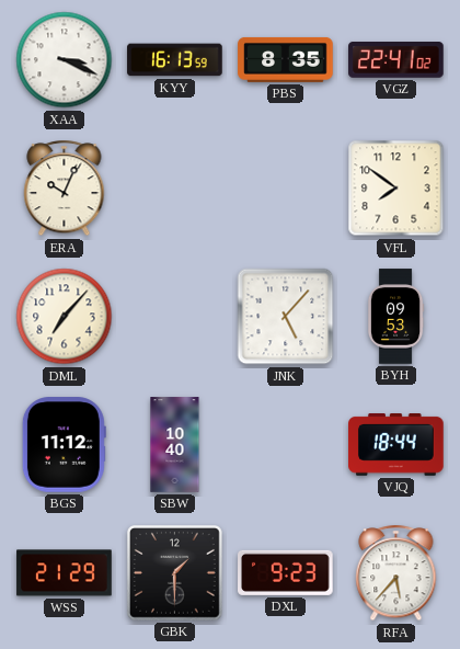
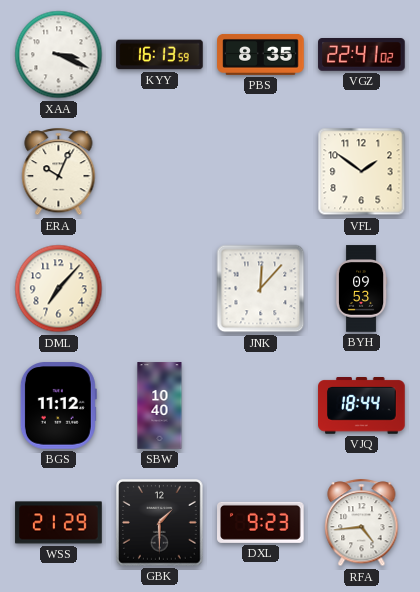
VFL: 7:51 -> 1:51
JNK: 5:07 -> 12:07
RFA: 5:37 -> 4:44
